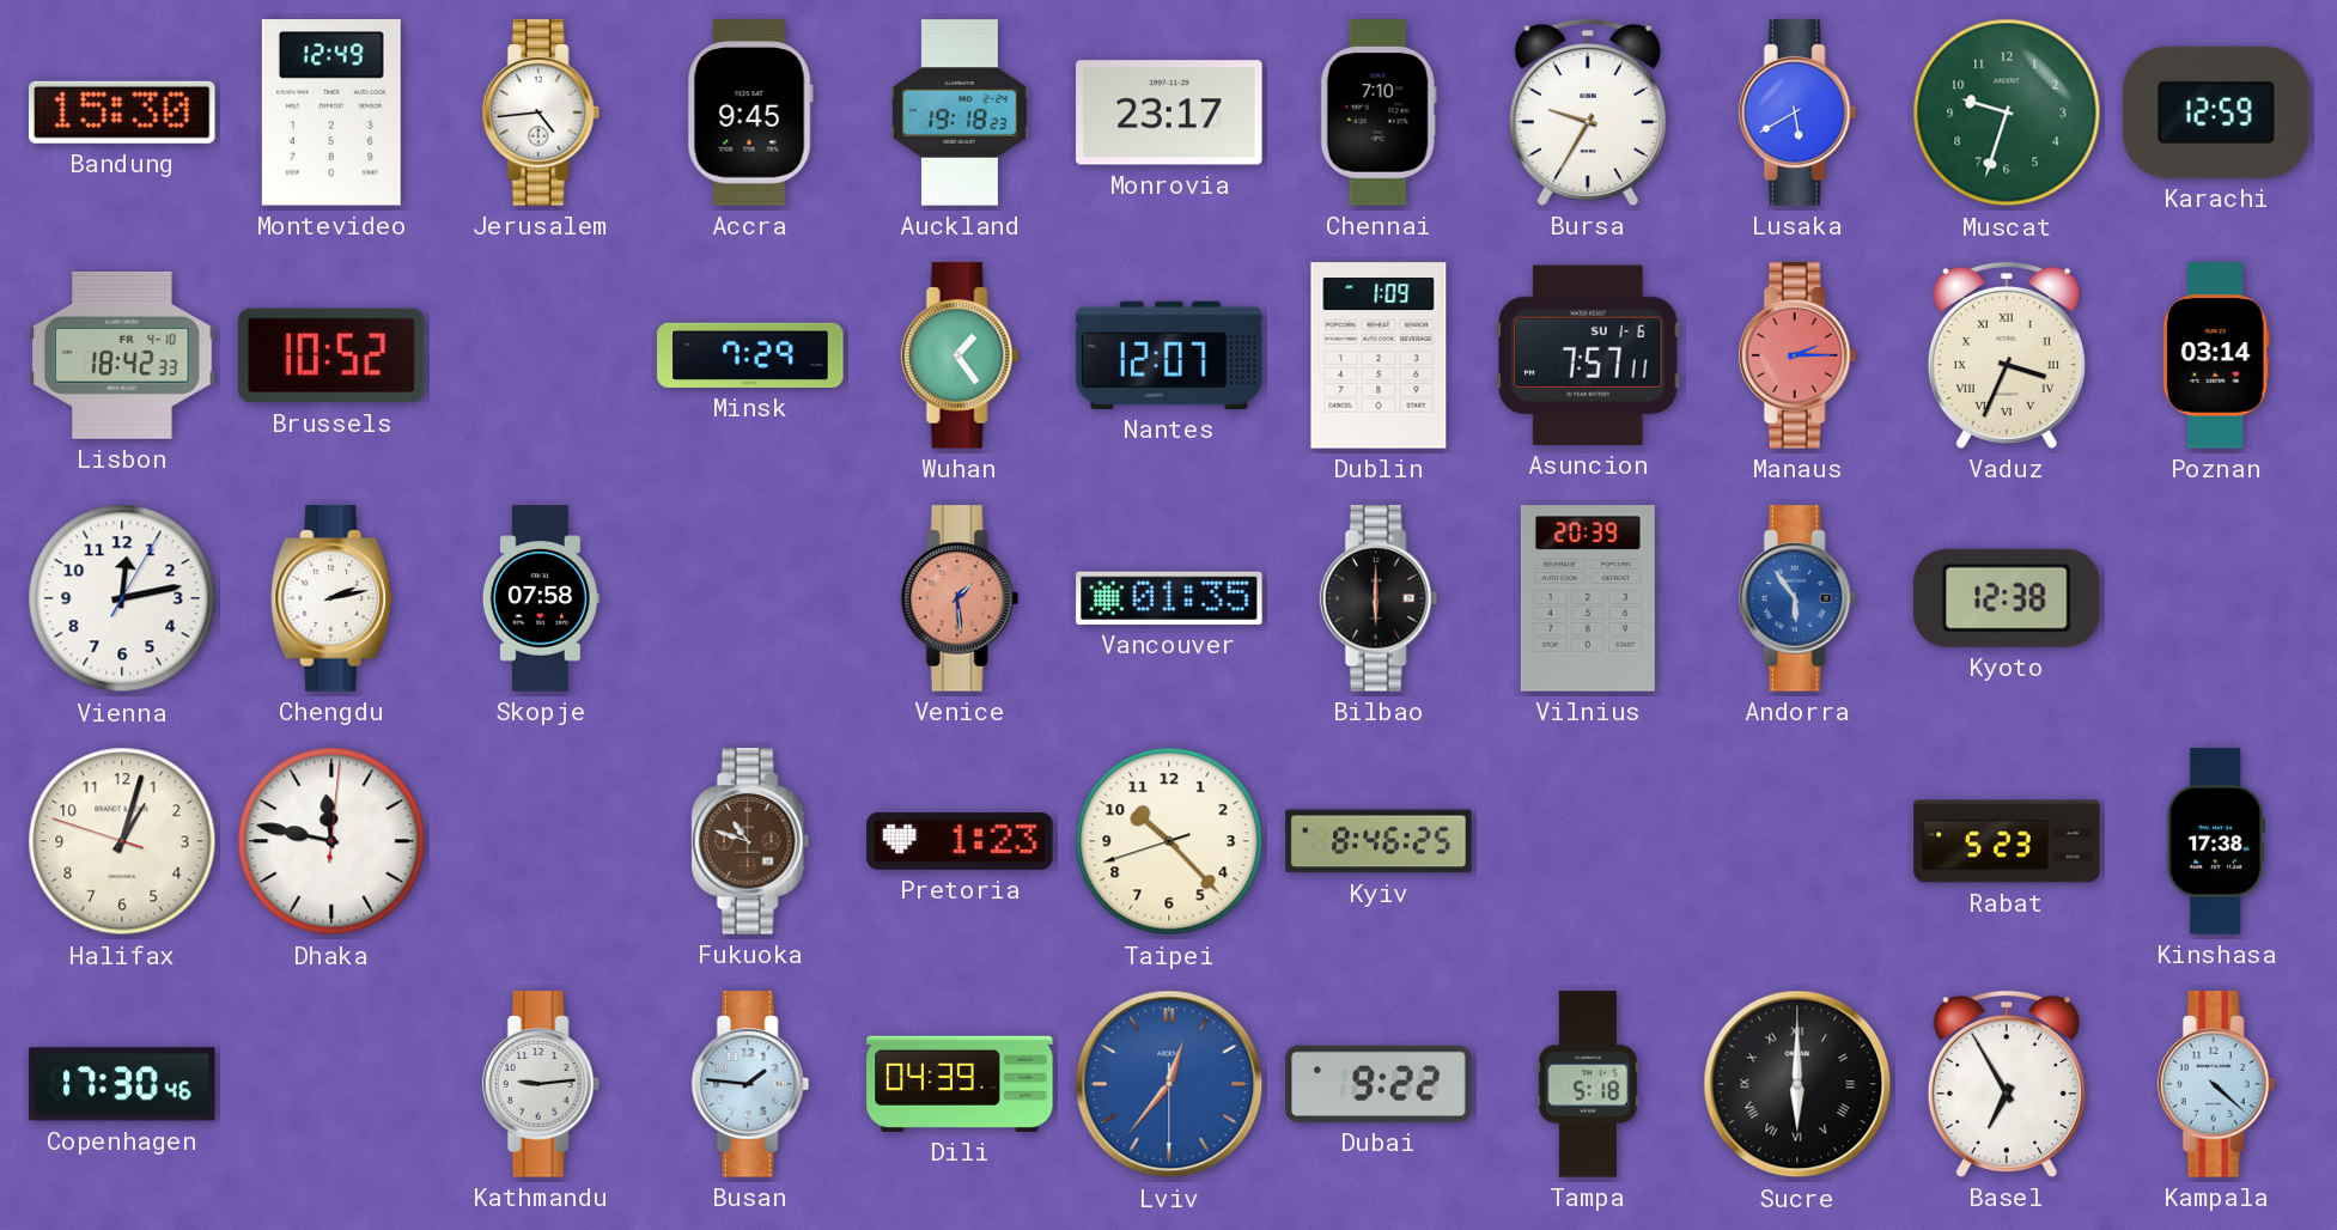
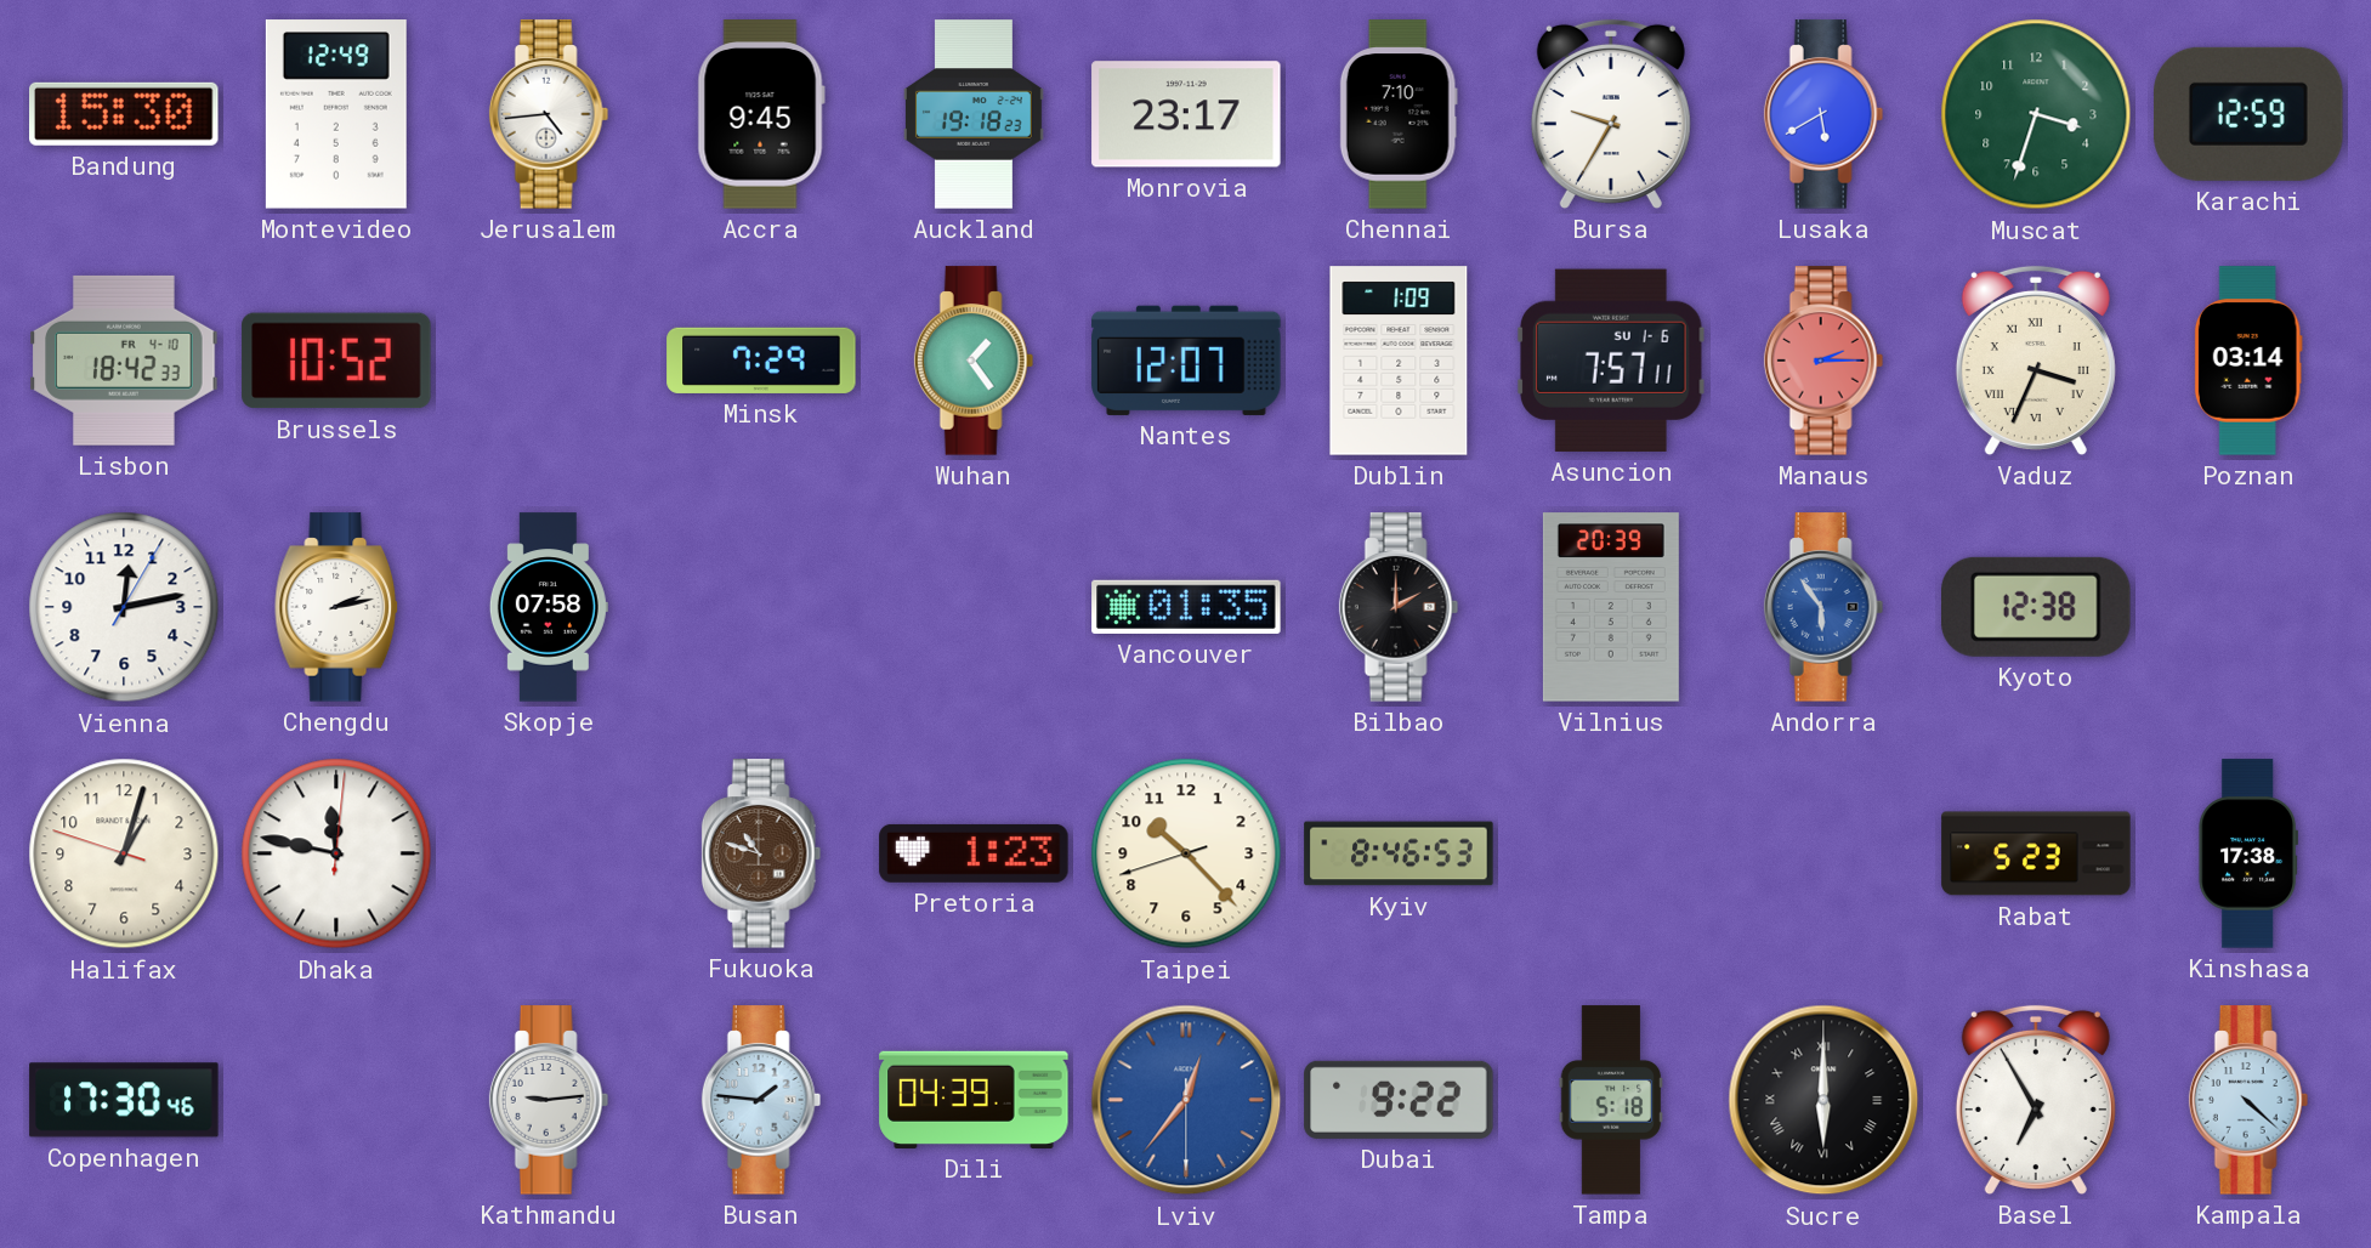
Muscat: 9:33 -> 3:33
Venice: 1:29 -> none
Bilbao: 6:00 -> 2:00
Kyiv: 8:46:25 -> 8:46:53
